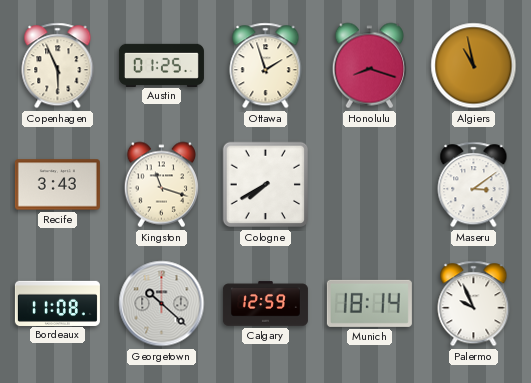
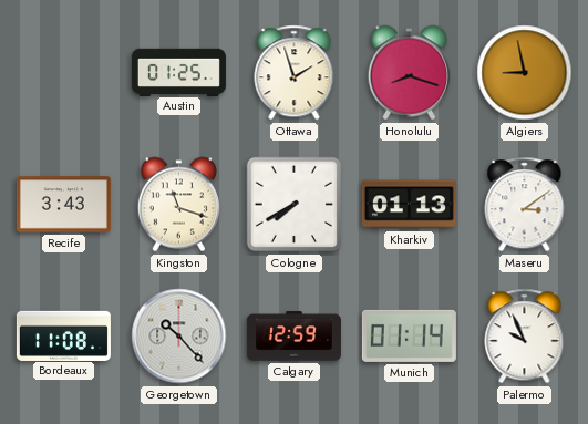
Copenhagen: 5:56 -> none
Algiers: 10:58 -> 8:58
Kharkiv: none -> 01:13
Georgetown: 10:22 -> 10:23
Munich: 18:14 -> 01:14
